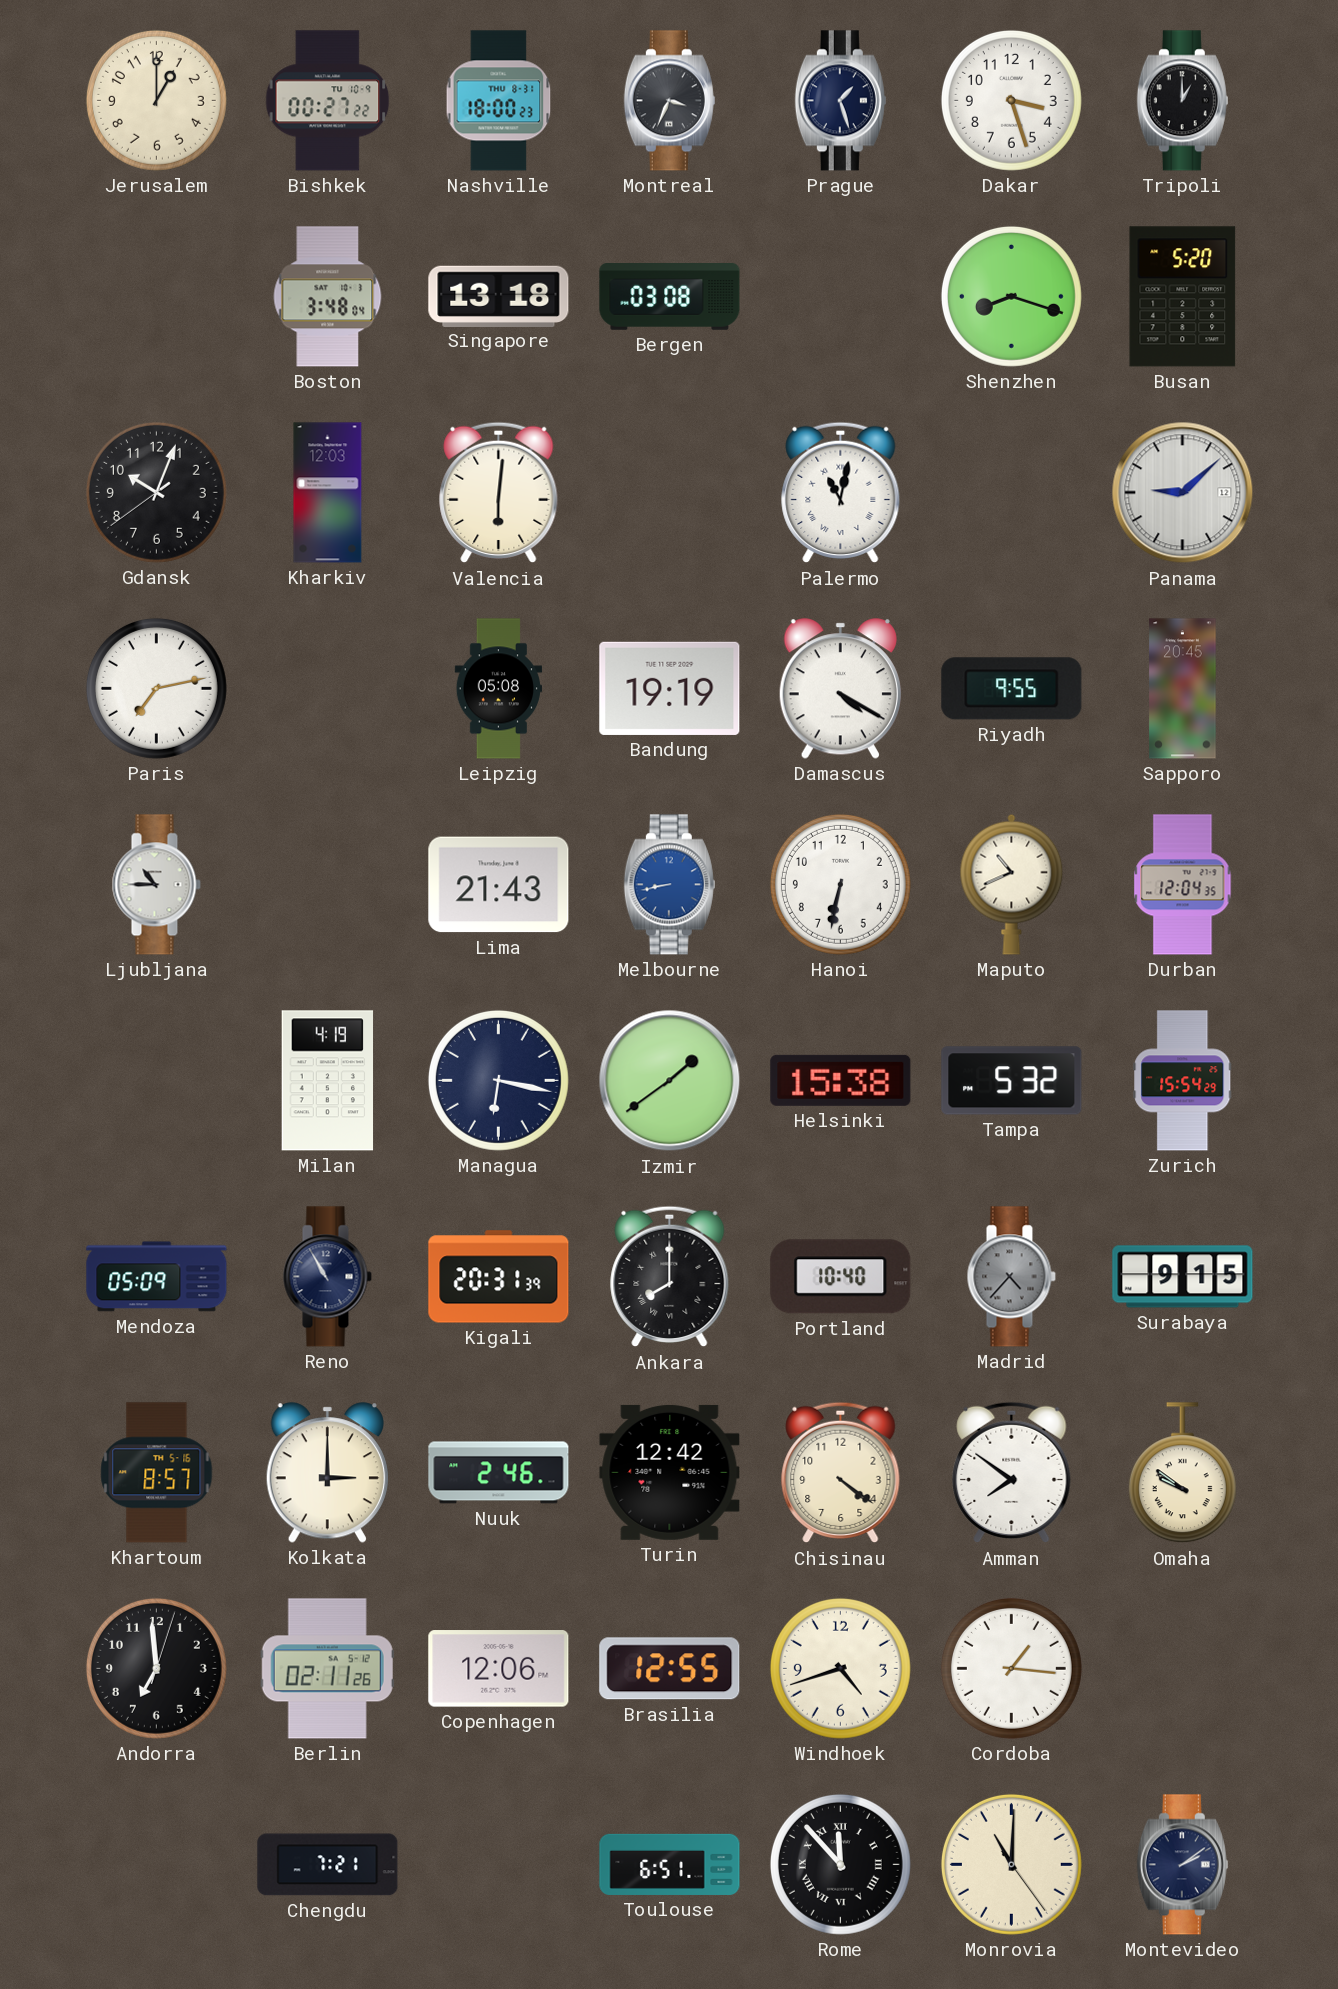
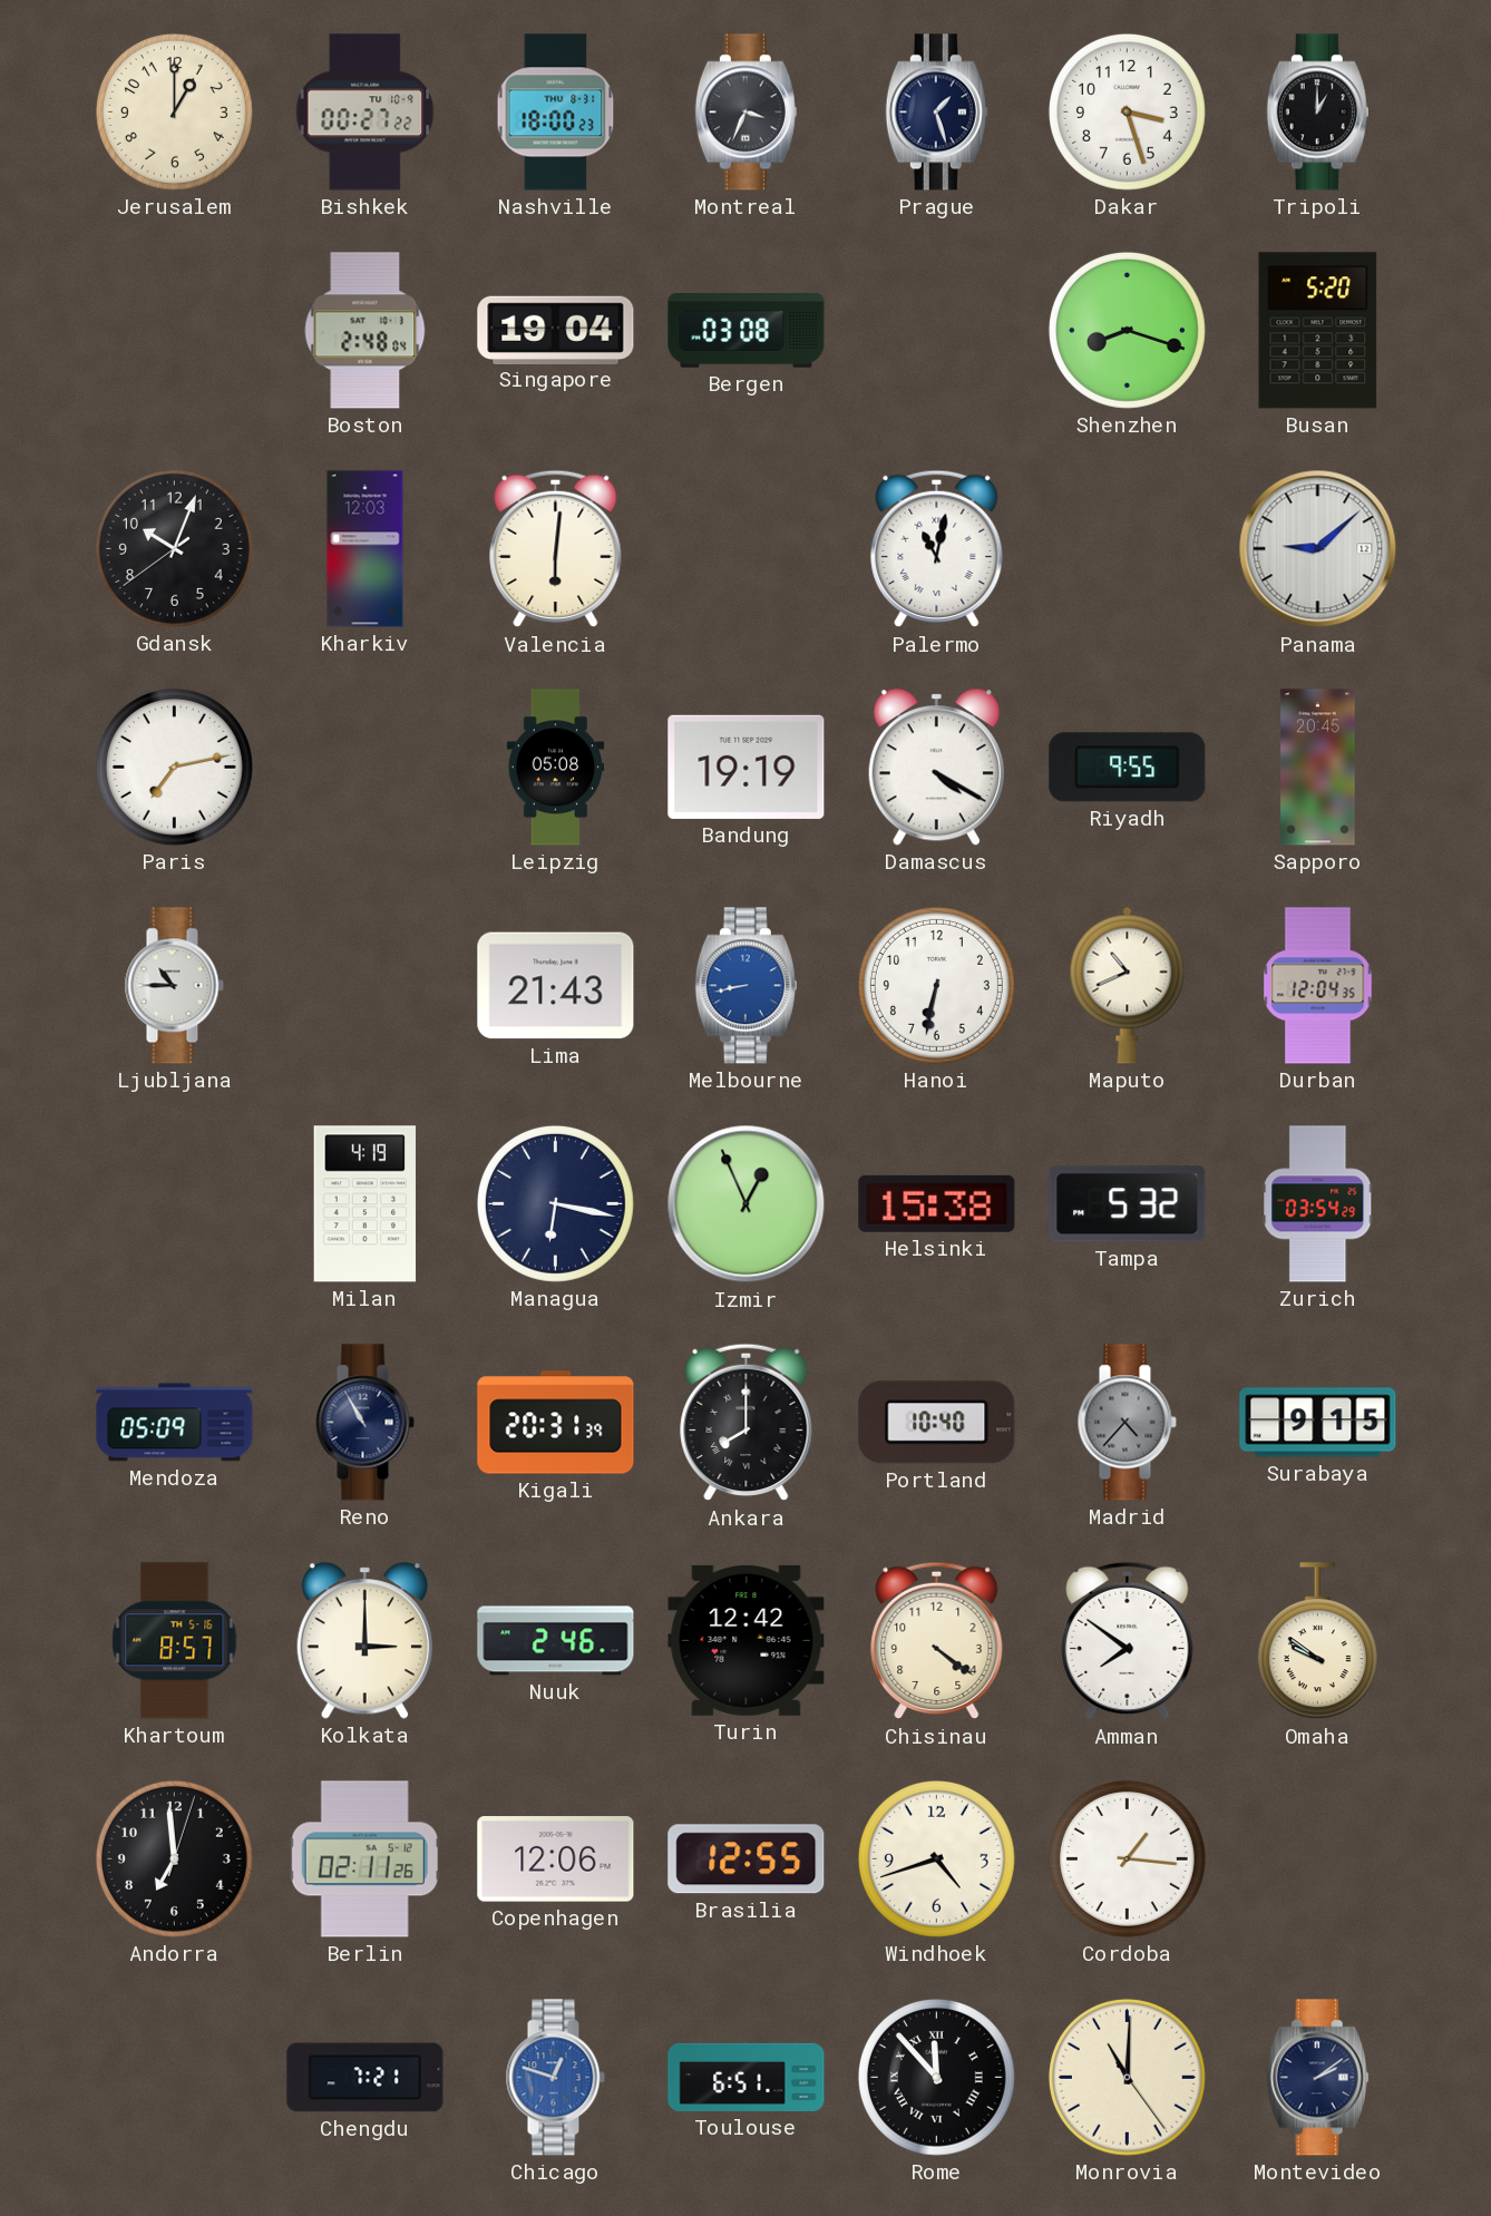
Boston: 3:48 -> 2:48
Singapore: 13:18 -> 19:04
Izmir: 1:39 -> 12:56
Zurich: 15:54 -> 03:54
Chicago: none -> 12:48
